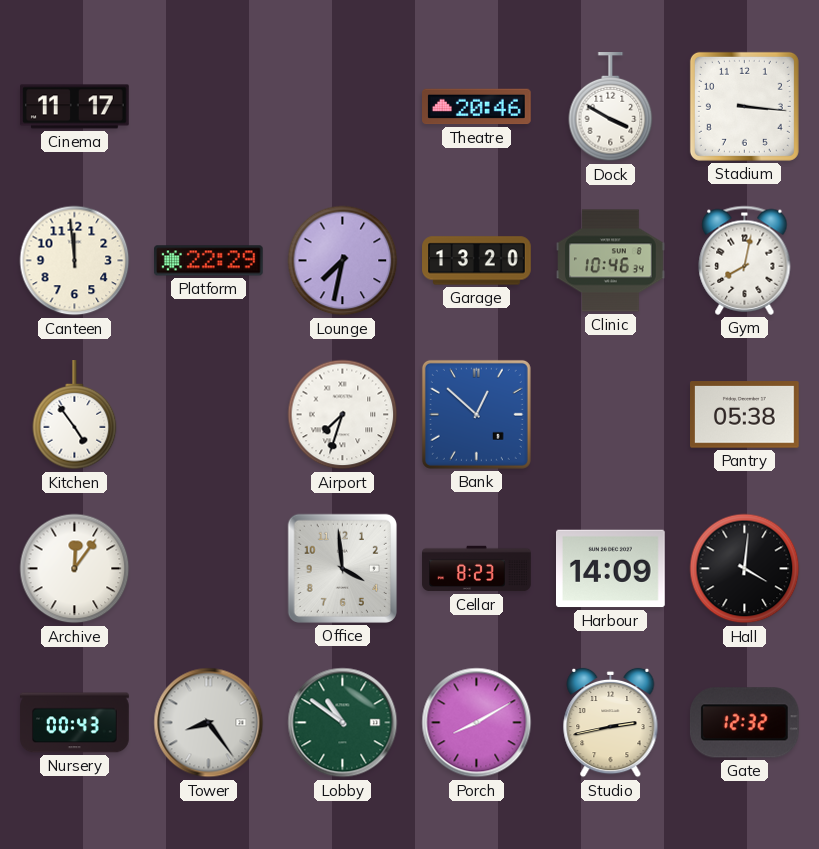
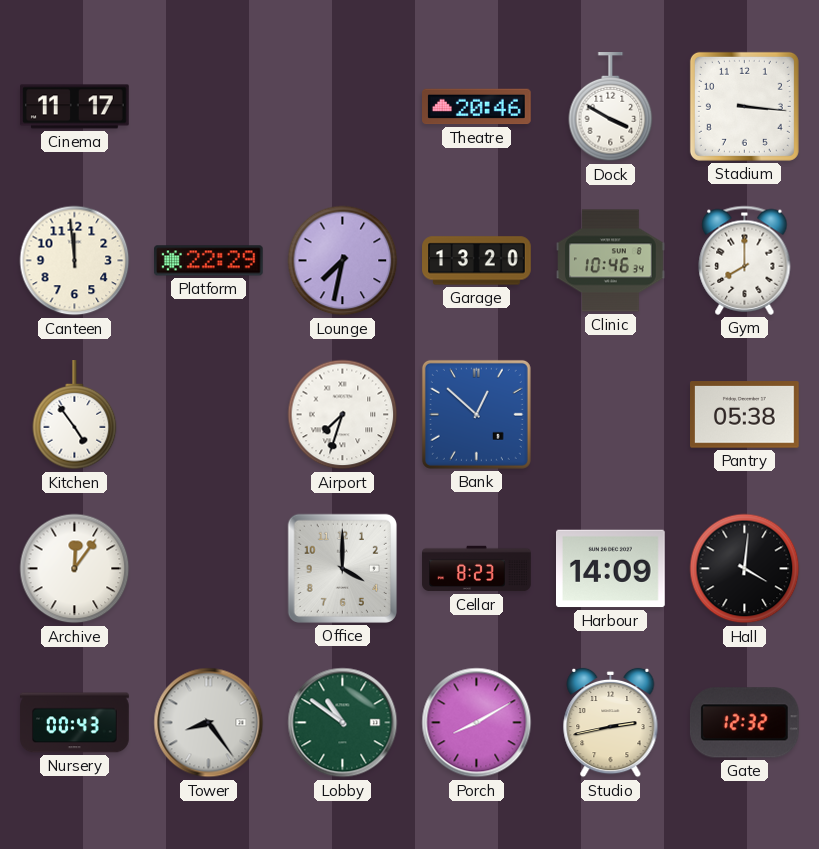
Gym: 8:02 -> 8:00
Office: 3:59 -> 4:00
